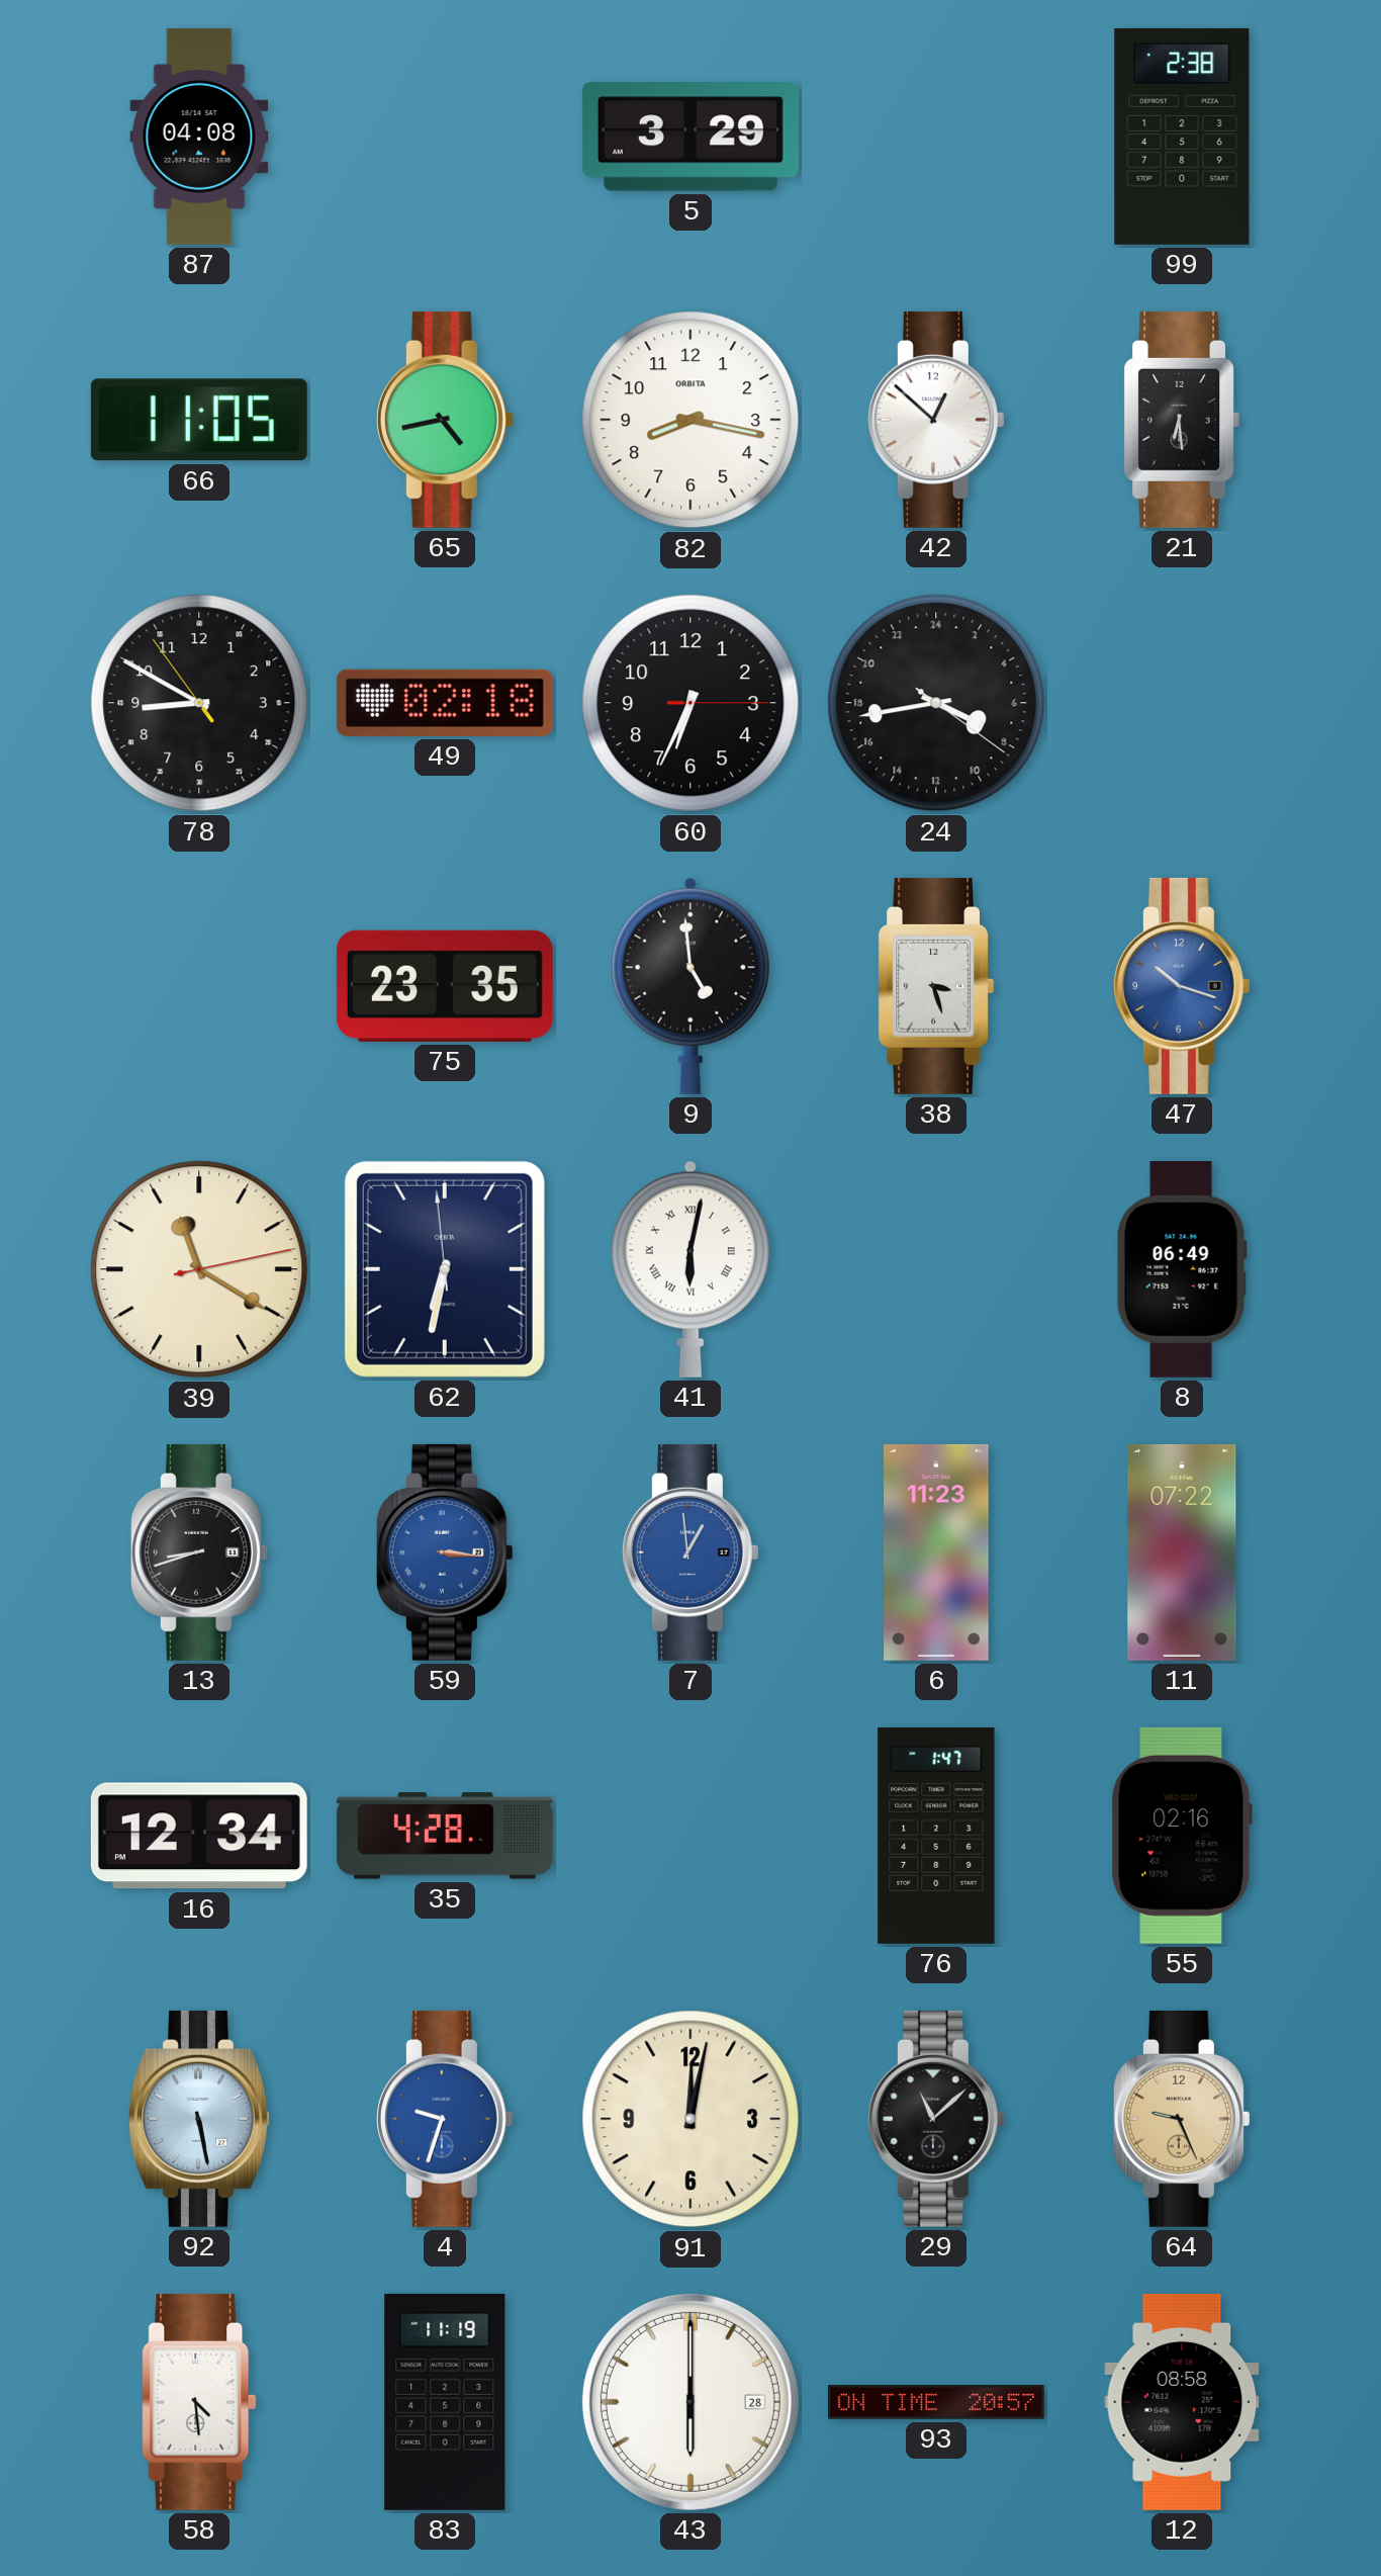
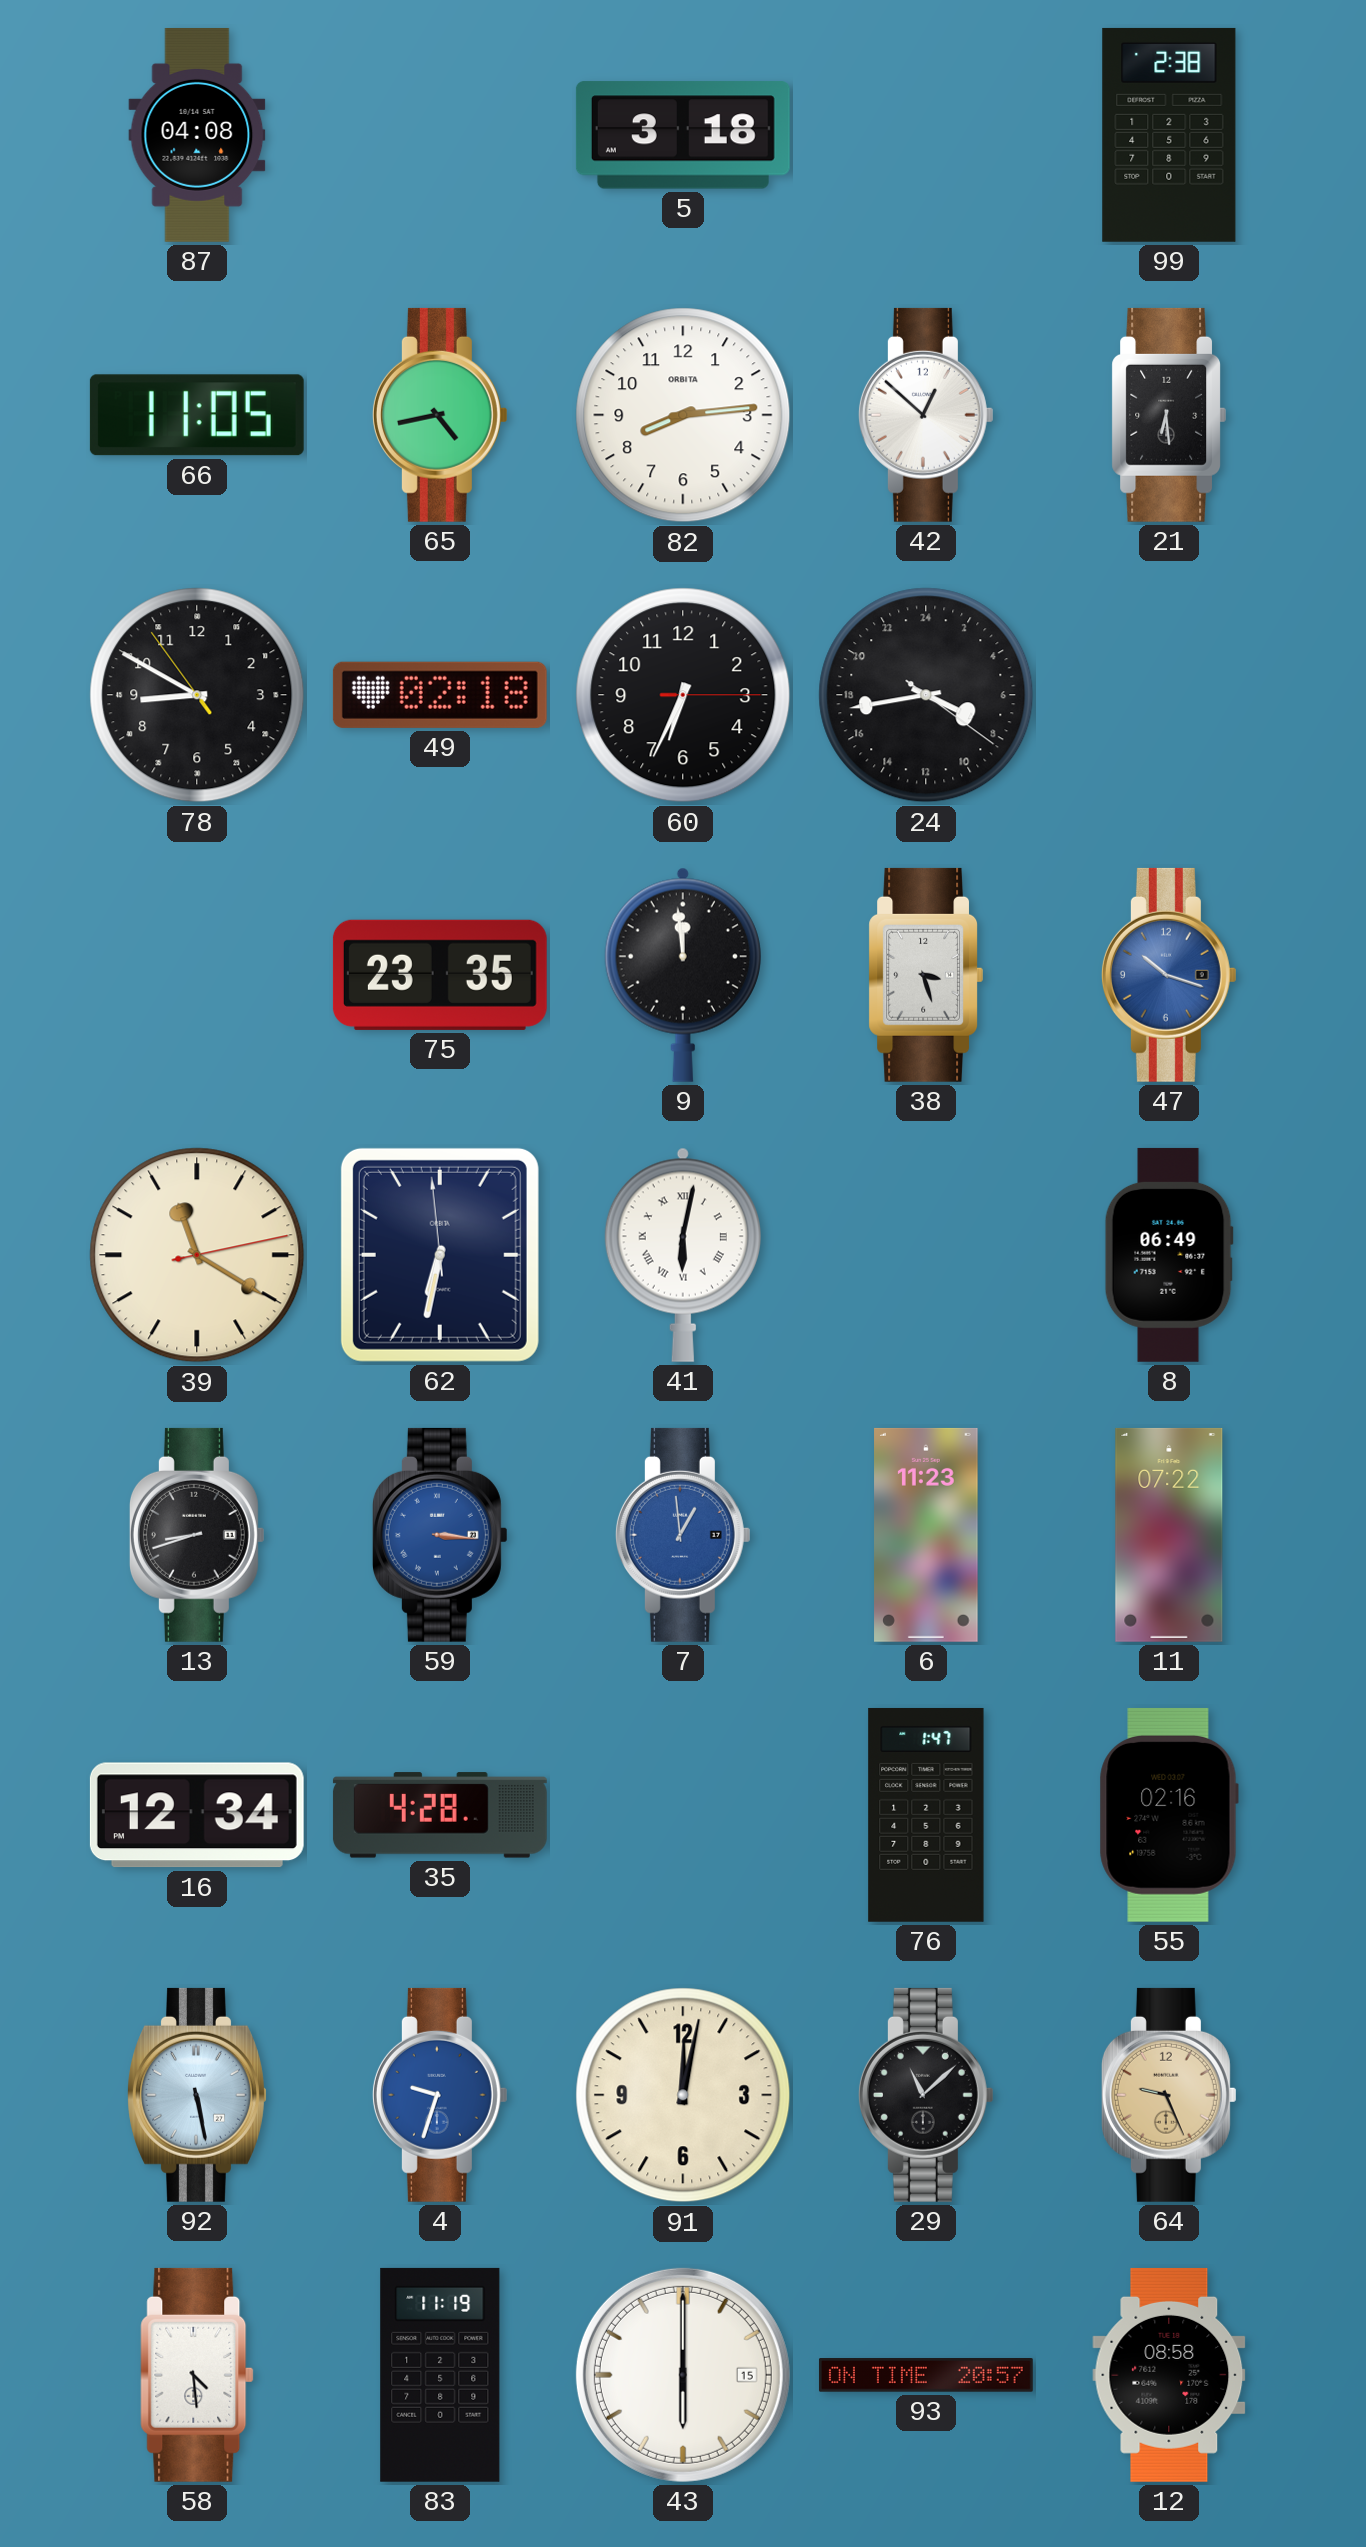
5: 3:29 -> 3:18
82: 8:17 -> 8:14
9: 4:59 -> 11:59
43 date: 28 -> 15
